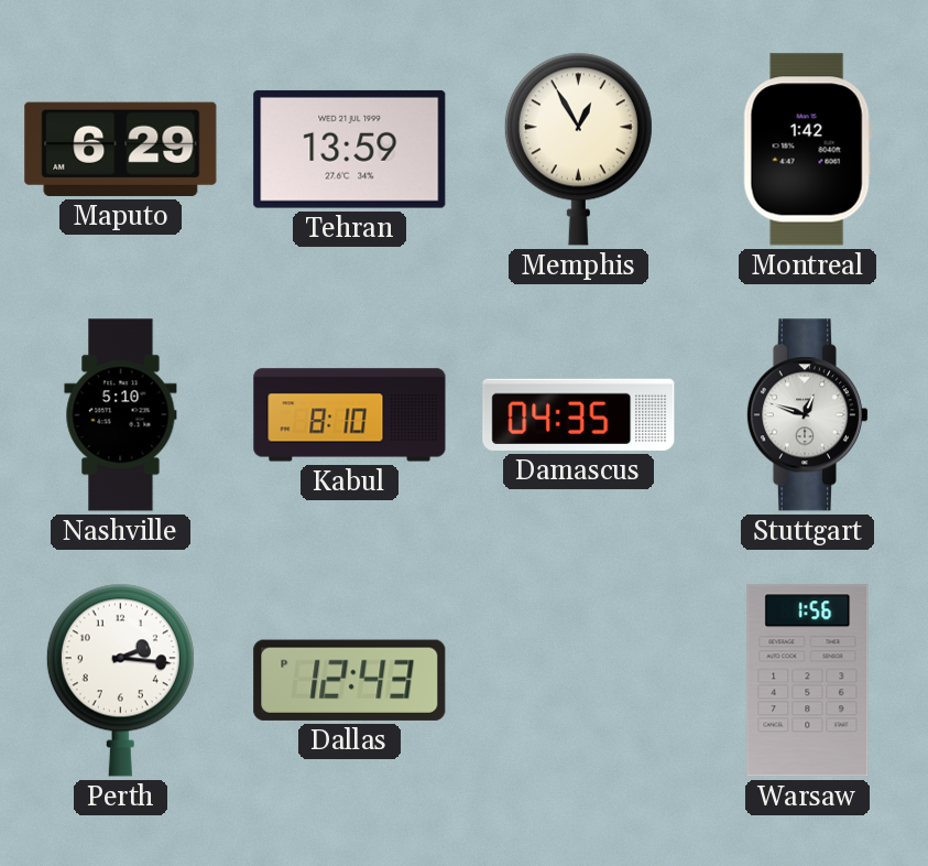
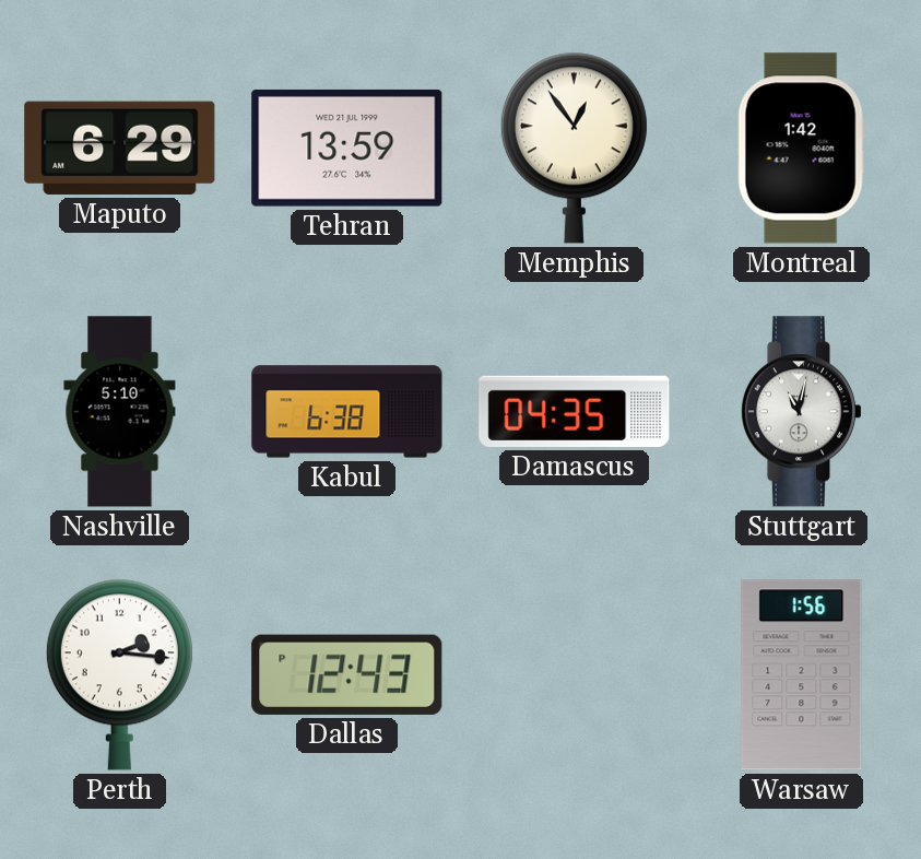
Memphis: 12:55 -> 12:54
Kabul: 8:10 -> 6:38
Stuttgart: 12:48 -> 11:02
